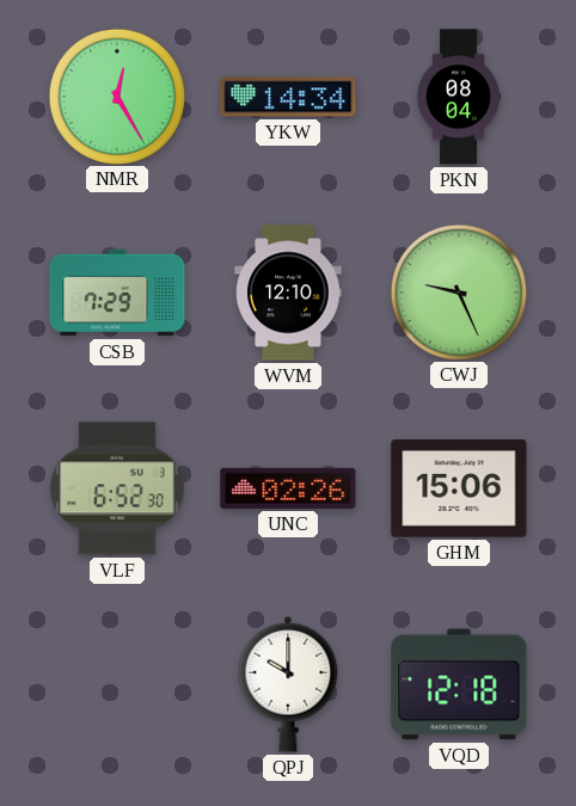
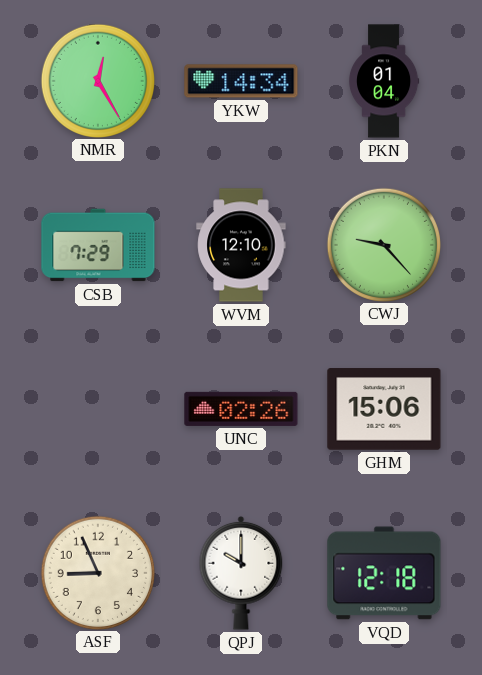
PKN: 08:04 -> 01:04
CWJ: 9:26 -> 9:23
VLF: 6:52 -> none
ASF: none -> 8:56
